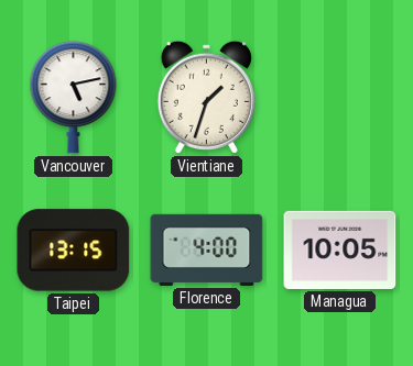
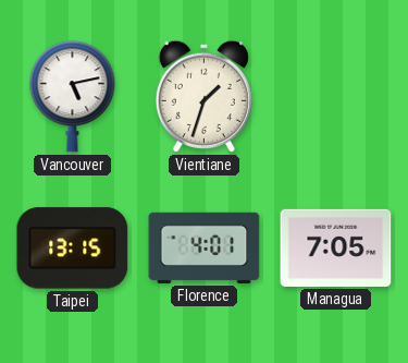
Florence: 4:00 -> 4:01
Managua: 10:05 -> 7:05
